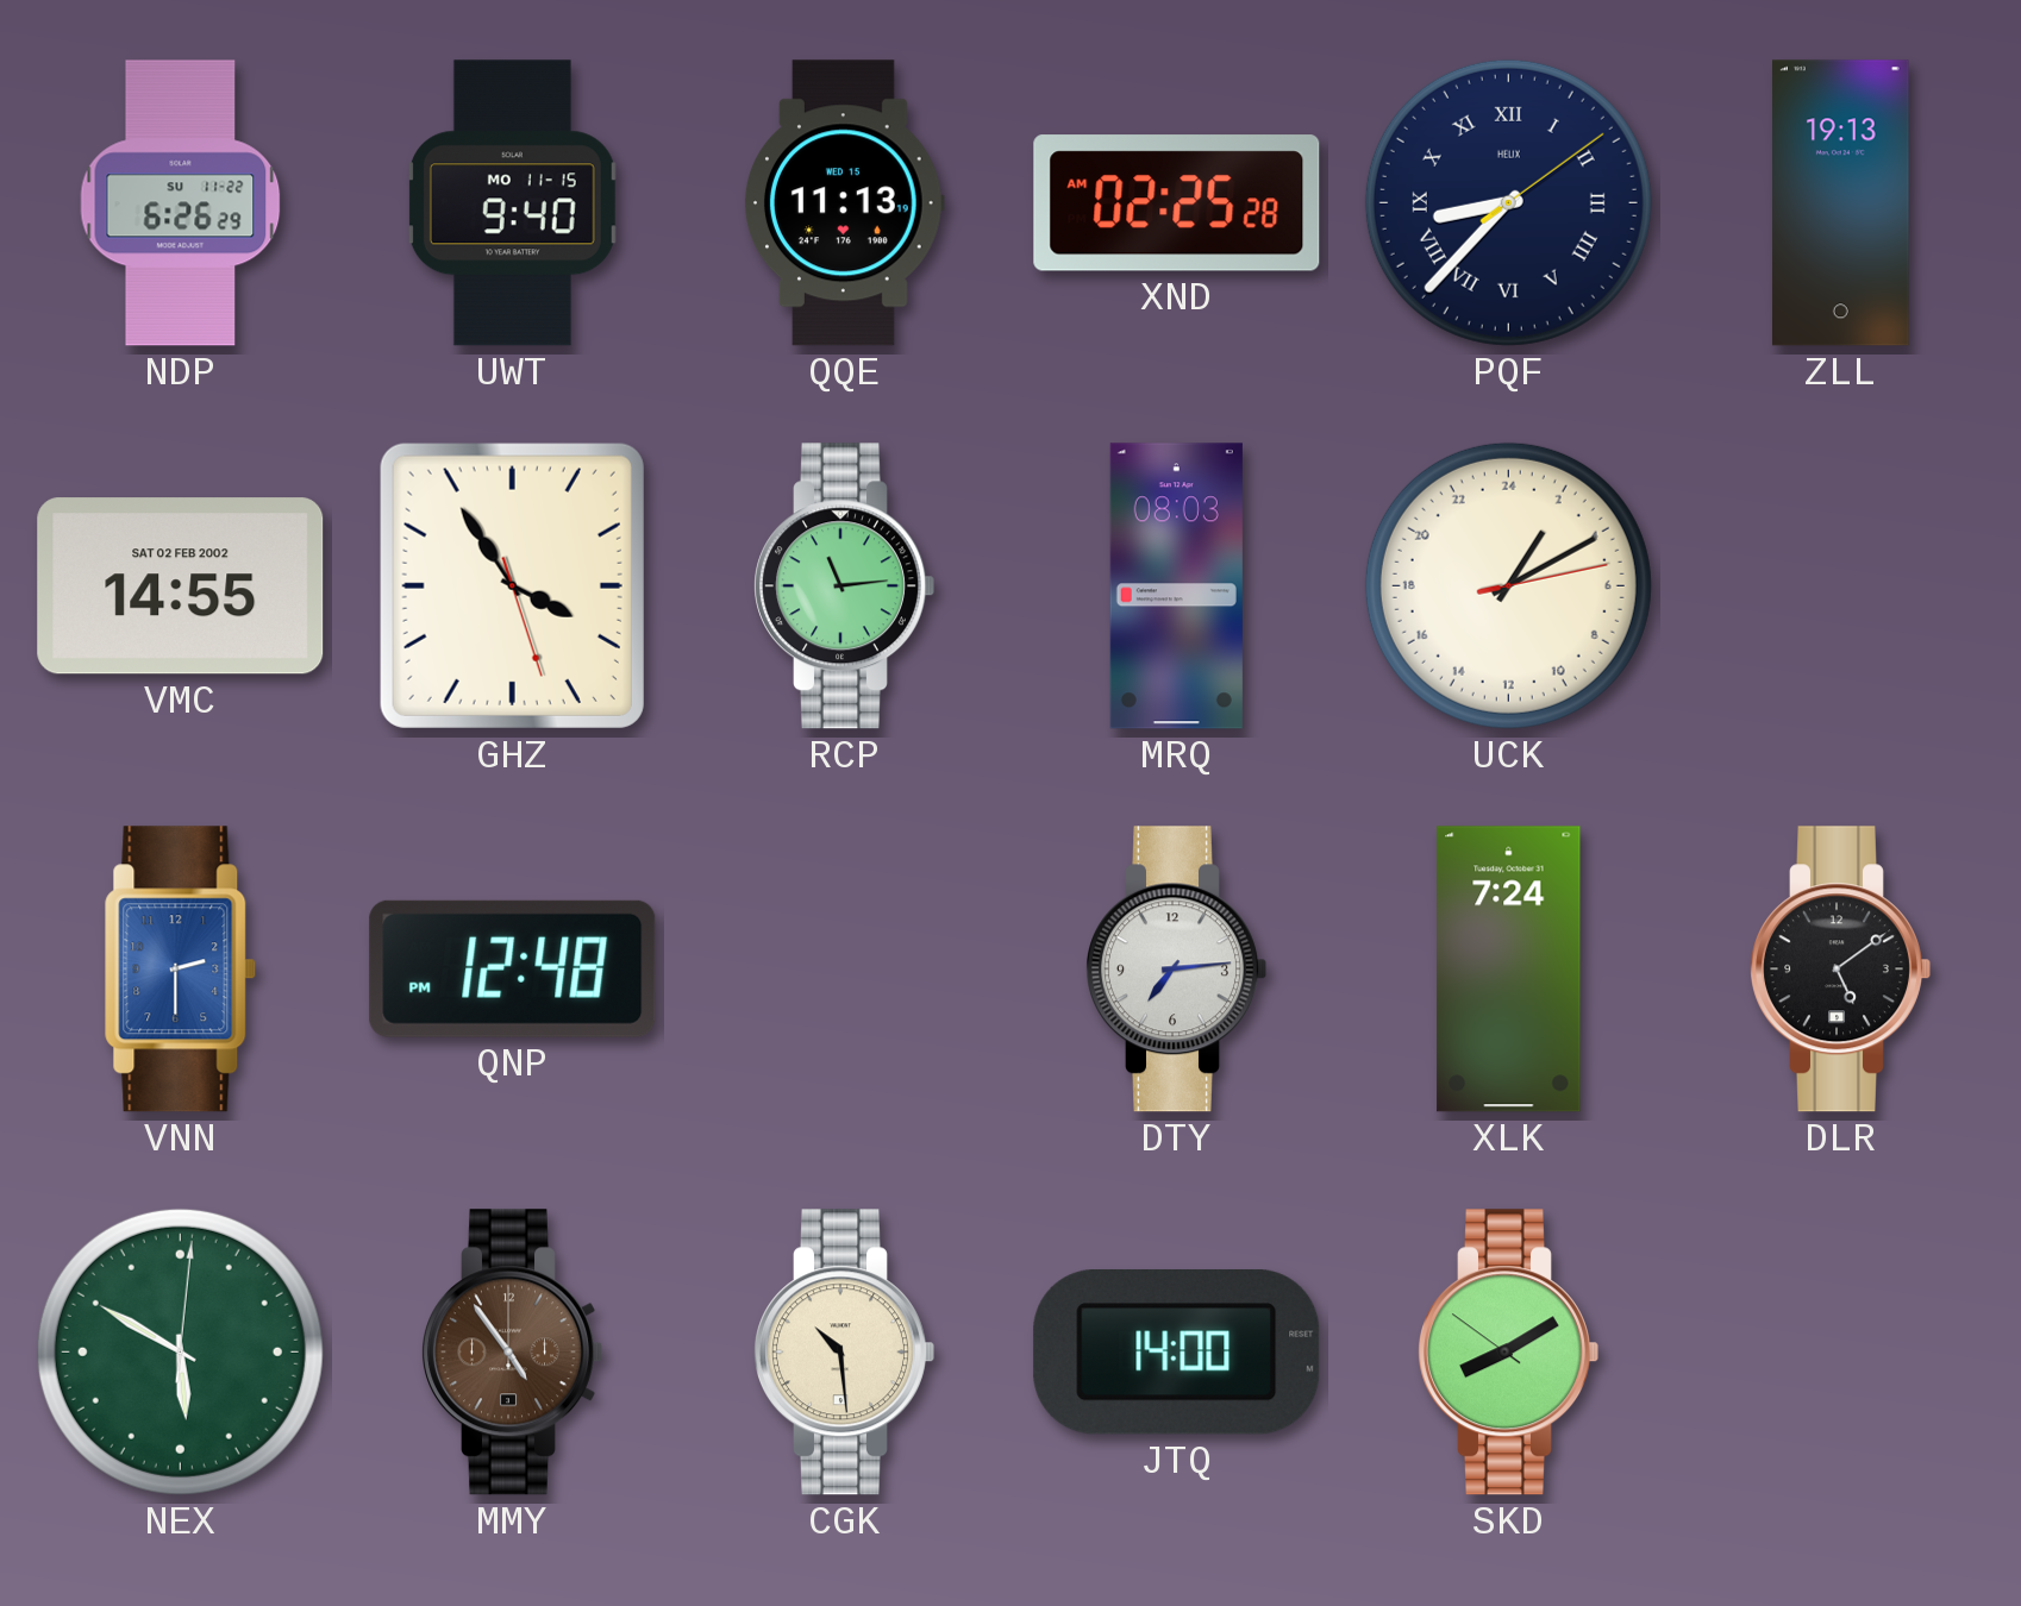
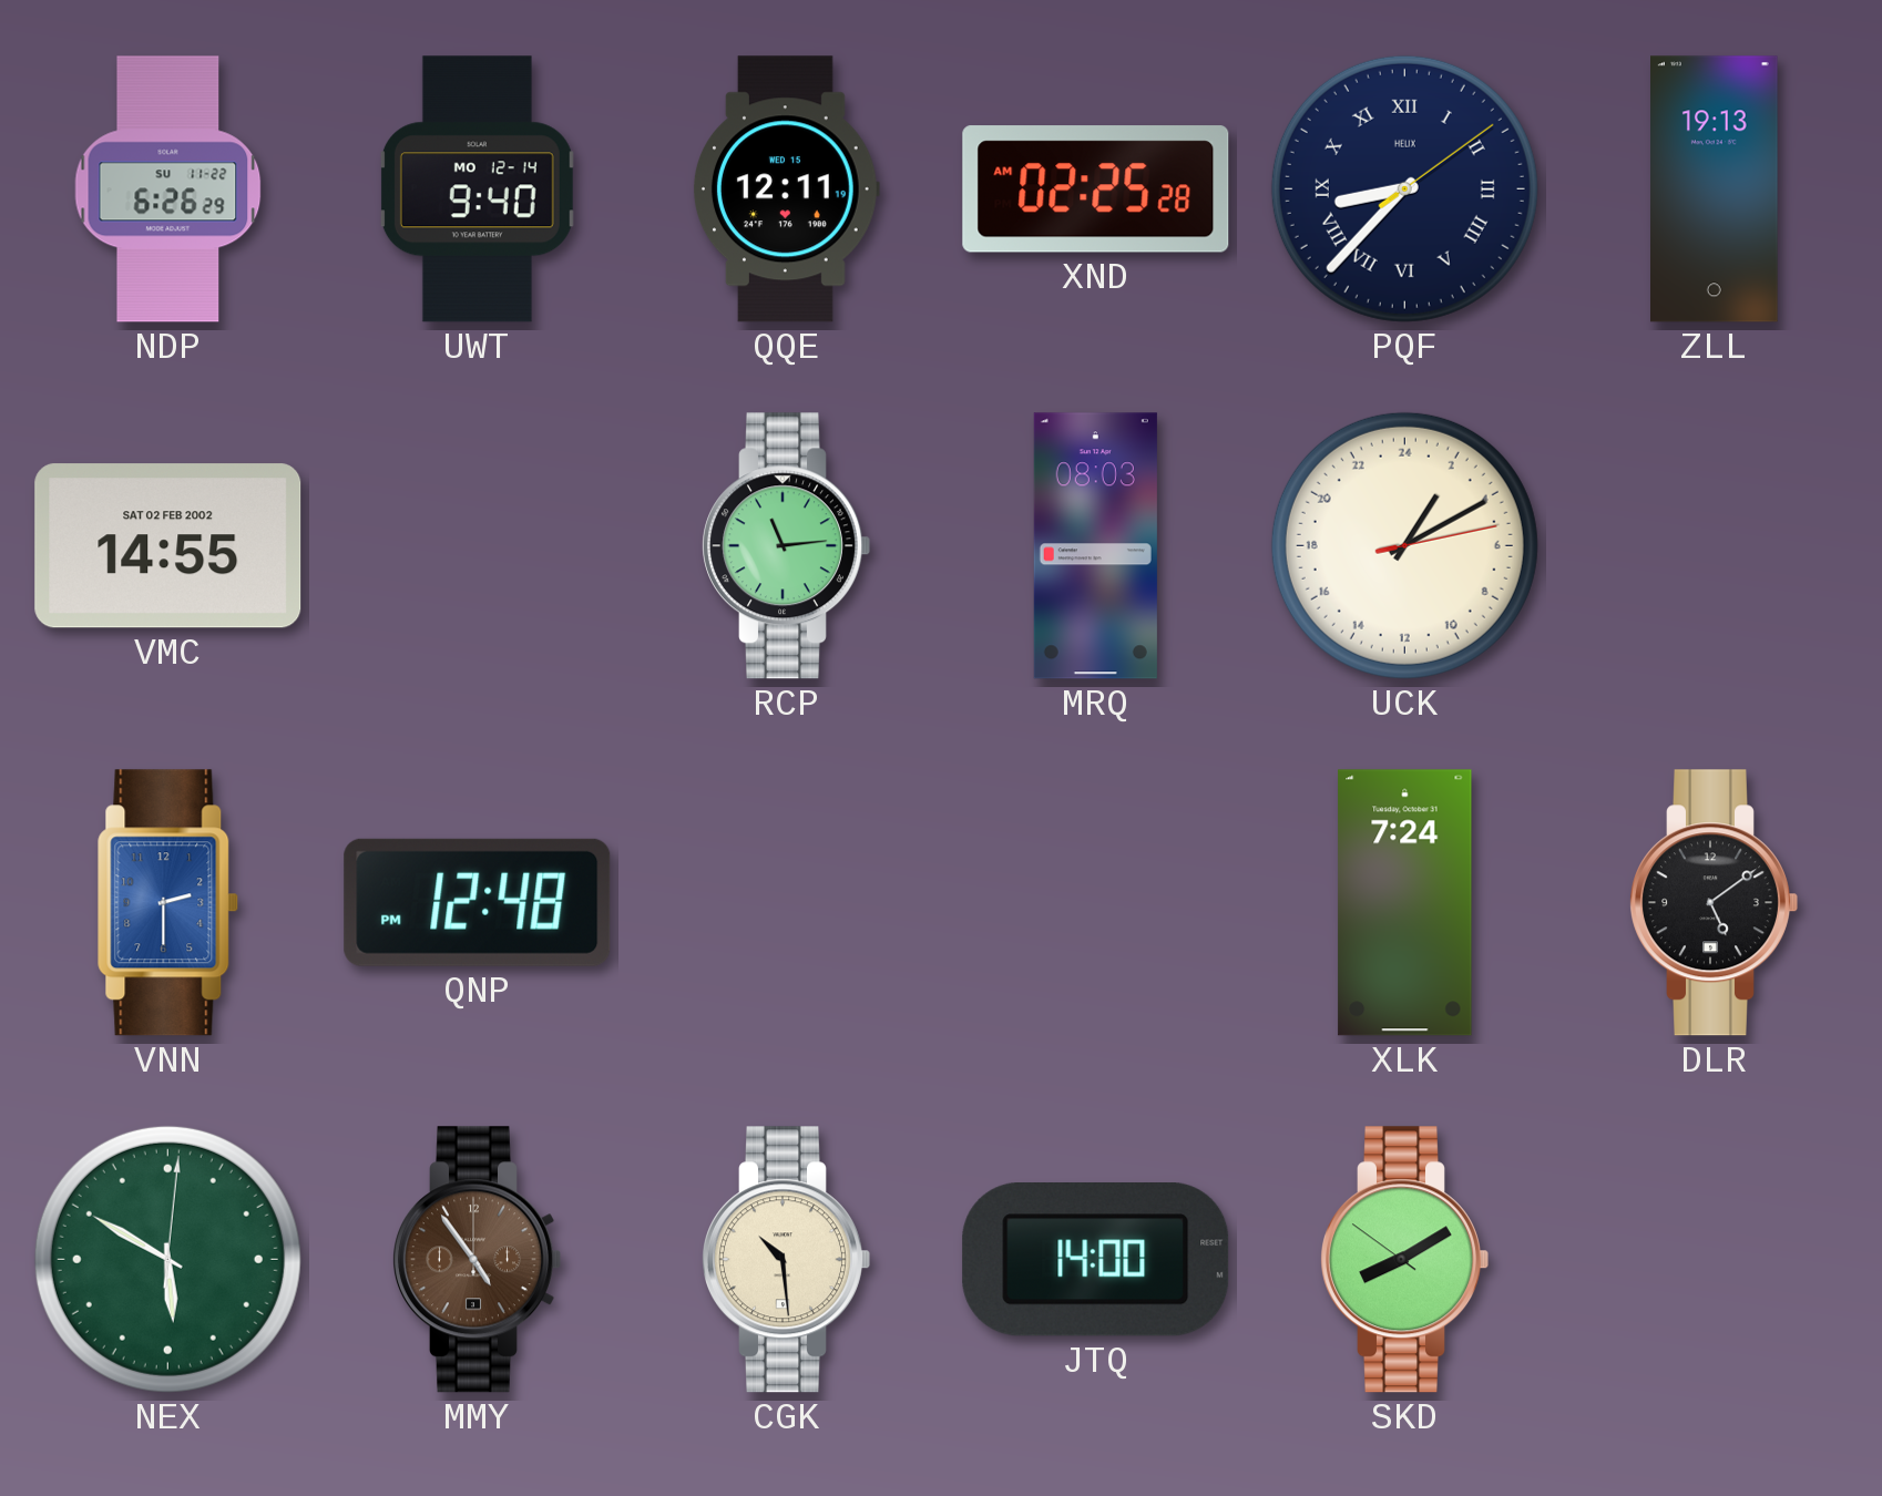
UWT date: MO 11-15 -> MO 12-14
QQE: 11:13 -> 12:11
GHZ: 3:54 -> none
DTY: 7:14 -> none
